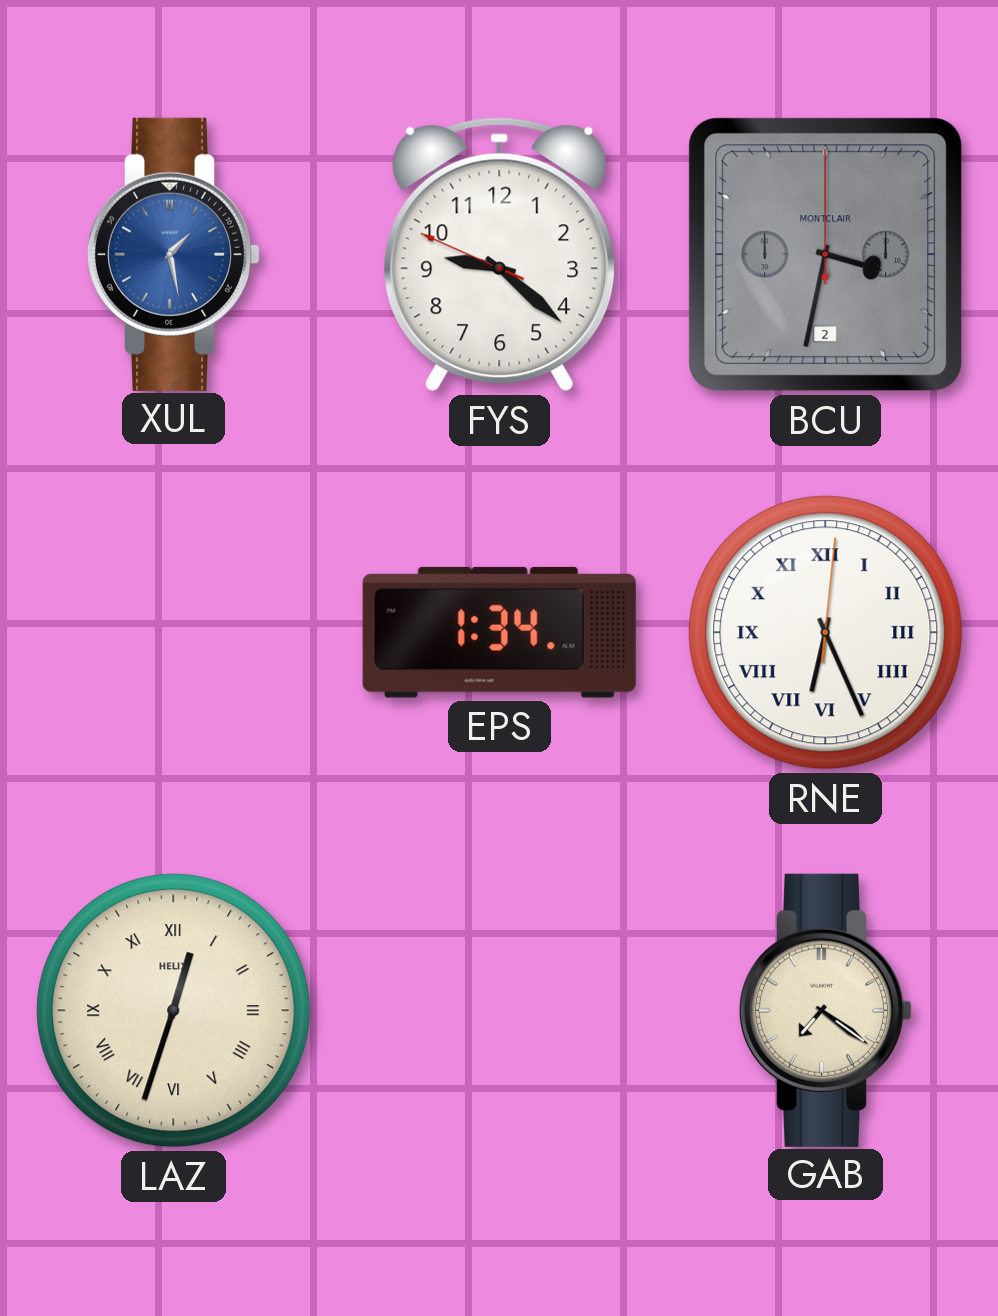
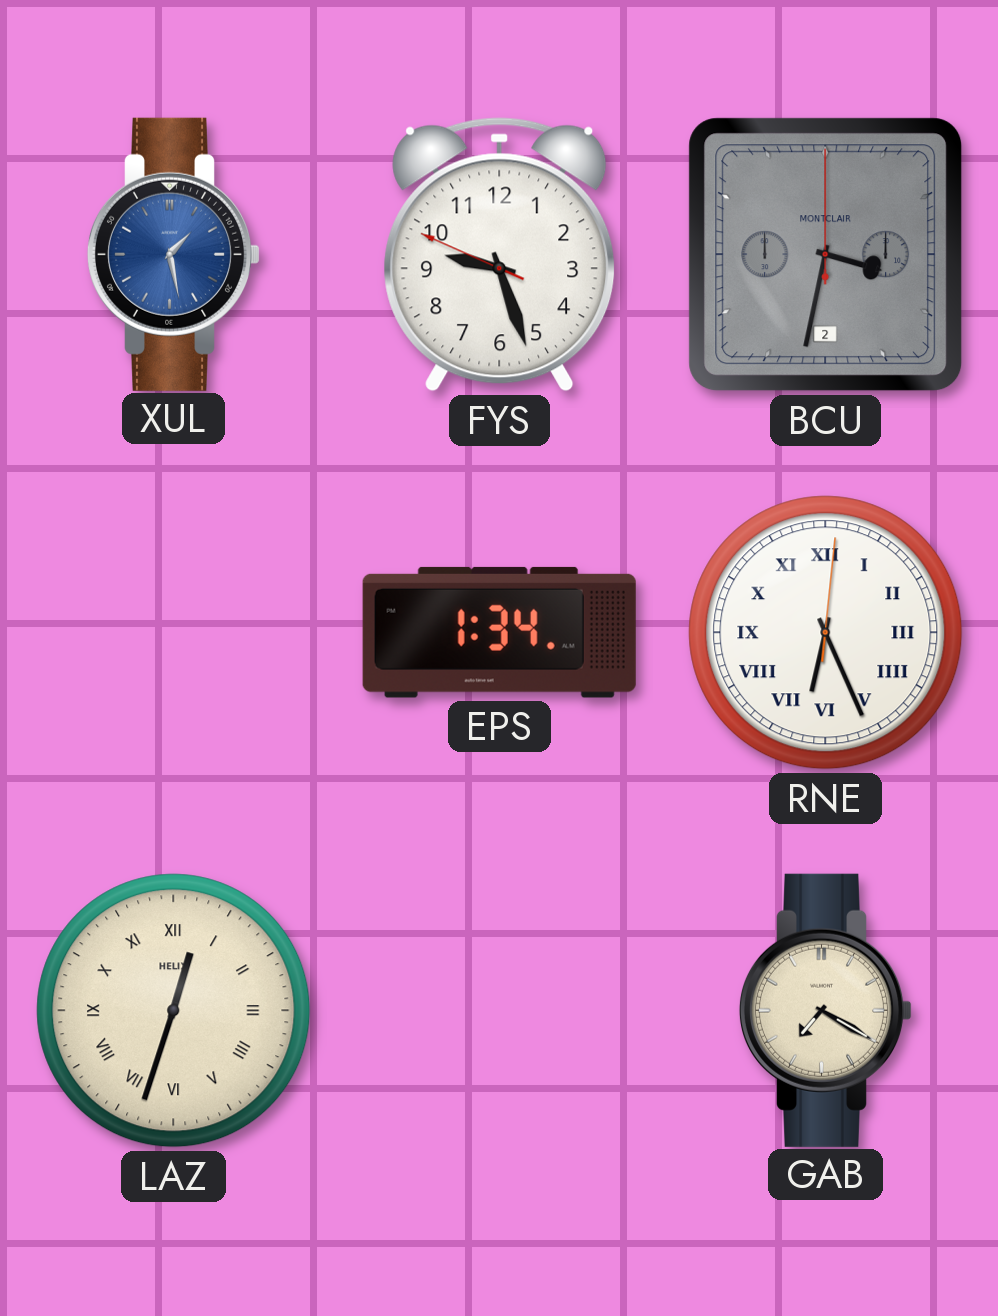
FYS: 9:21 -> 9:26
GAB: 7:21 -> 7:20
